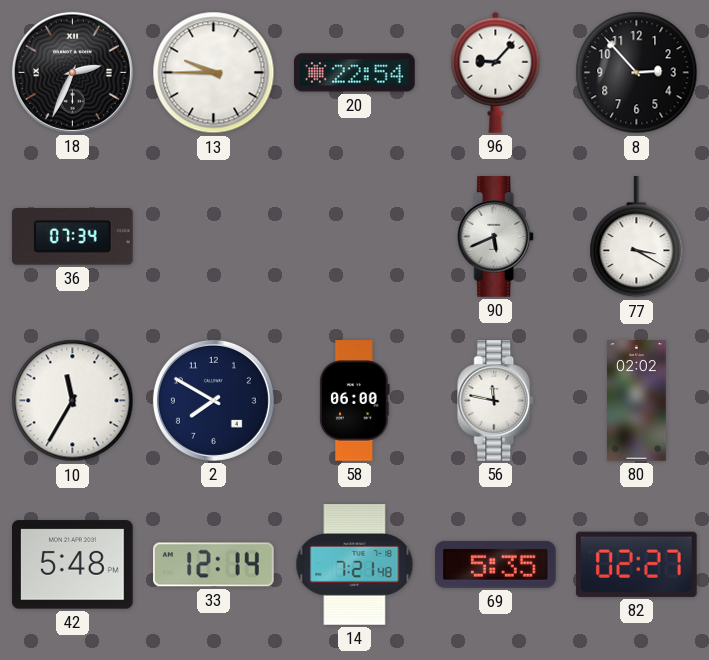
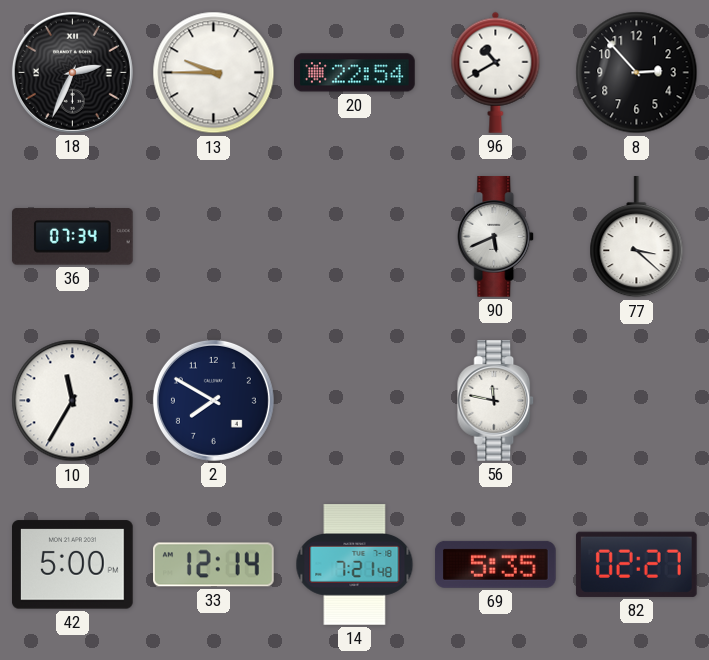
96: 9:07 -> 10:40
77: 3:20 -> 3:22
58: 06:00 -> none
80: 02:02 -> none
42: 5:48 -> 5:00
